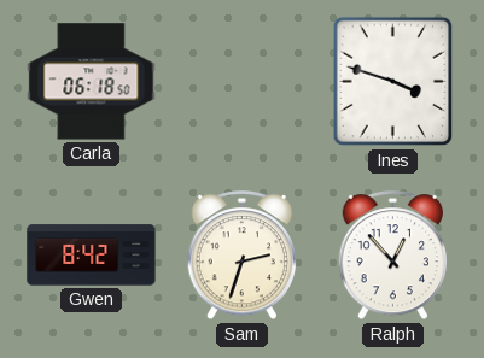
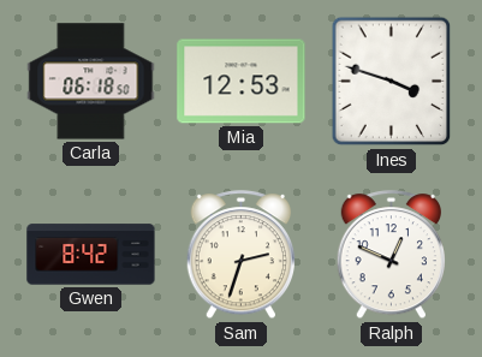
Mia: none -> 12:53
Ralph: 12:53 -> 12:49
